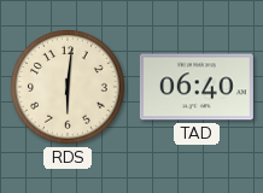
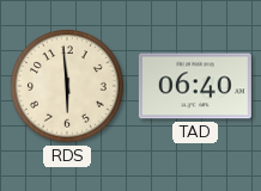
RDS: 6:01 -> 5:59
